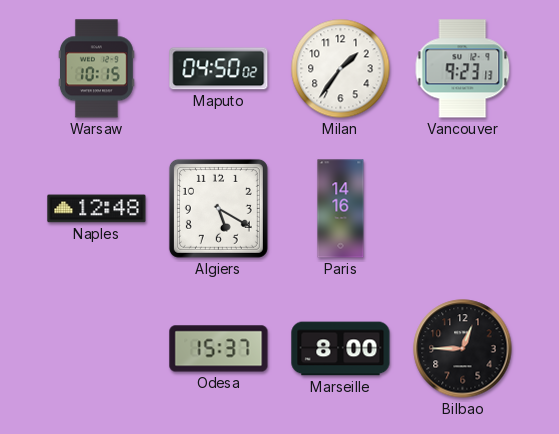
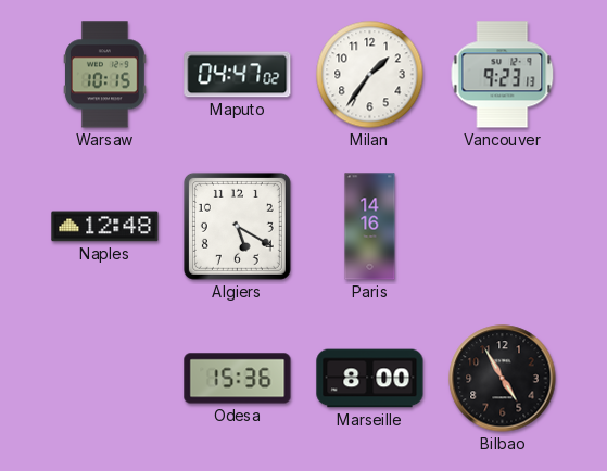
Maputo: 04:50 -> 04:47
Odesa: 15:37 -> 15:36
Bilbao: 12:45 -> 4:55
